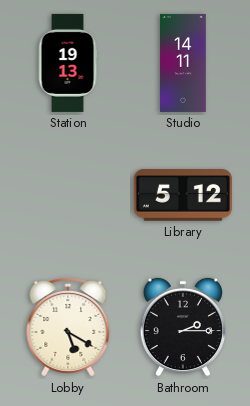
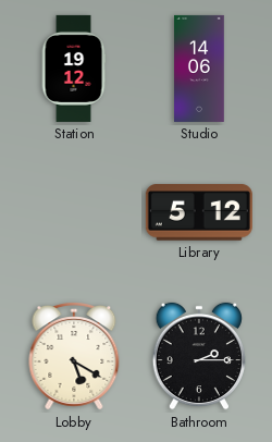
Station: 19:13 -> 19:12
Studio: 14:11 -> 14:06
